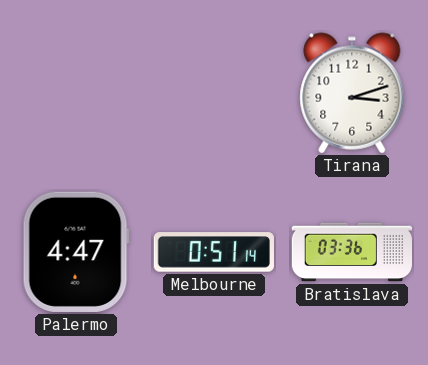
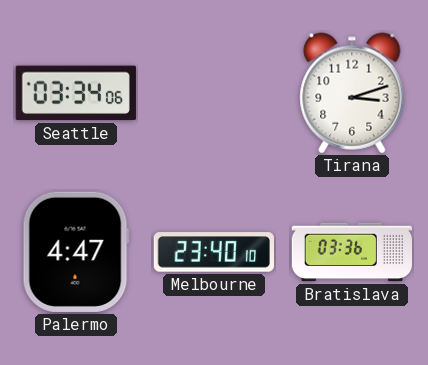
Seattle: none -> 03:34
Melbourne: 0:51 -> 23:40
